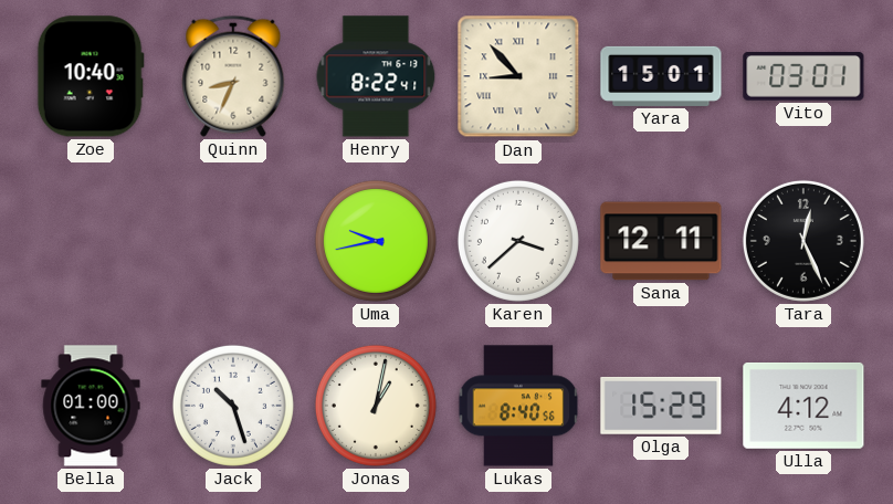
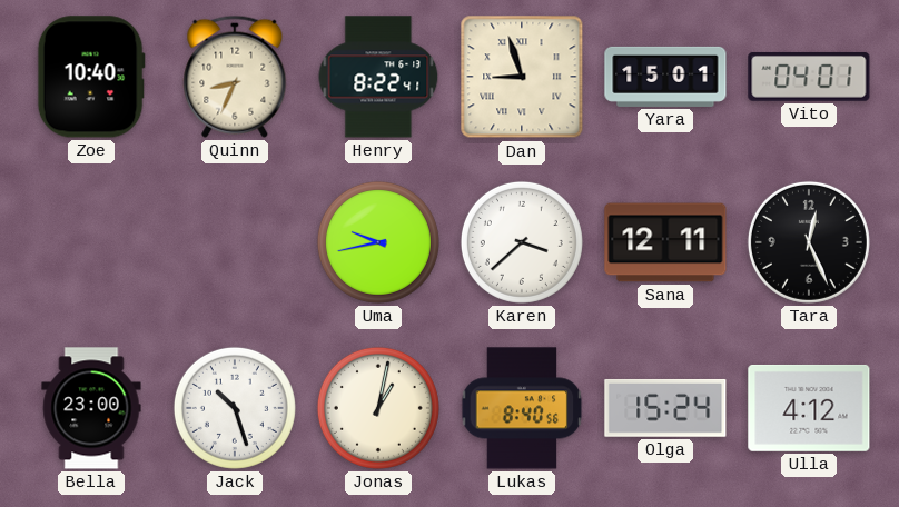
Dan: 8:53 -> 8:57
Vito: 03:01 -> 04:01
Bella: 01:00 -> 23:00
Olga: 15:29 -> 15:24
